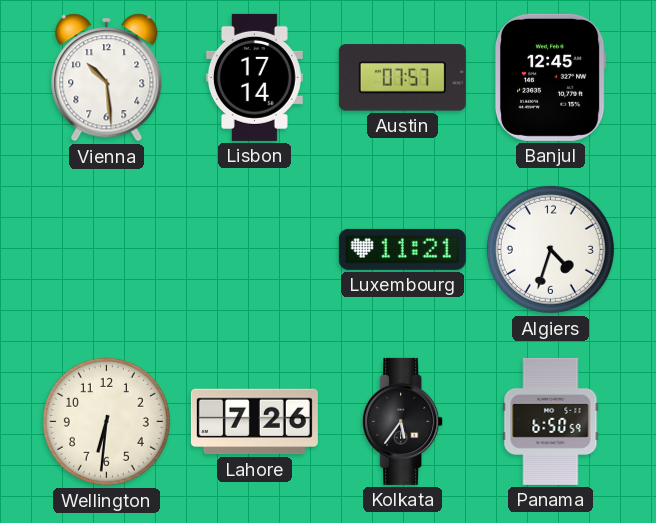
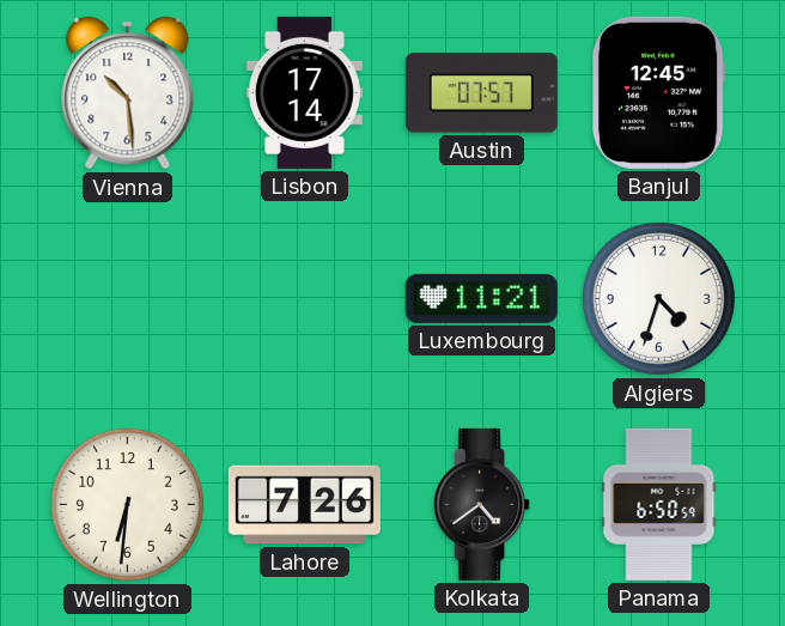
Kolkata: 5:36 -> 4:39
